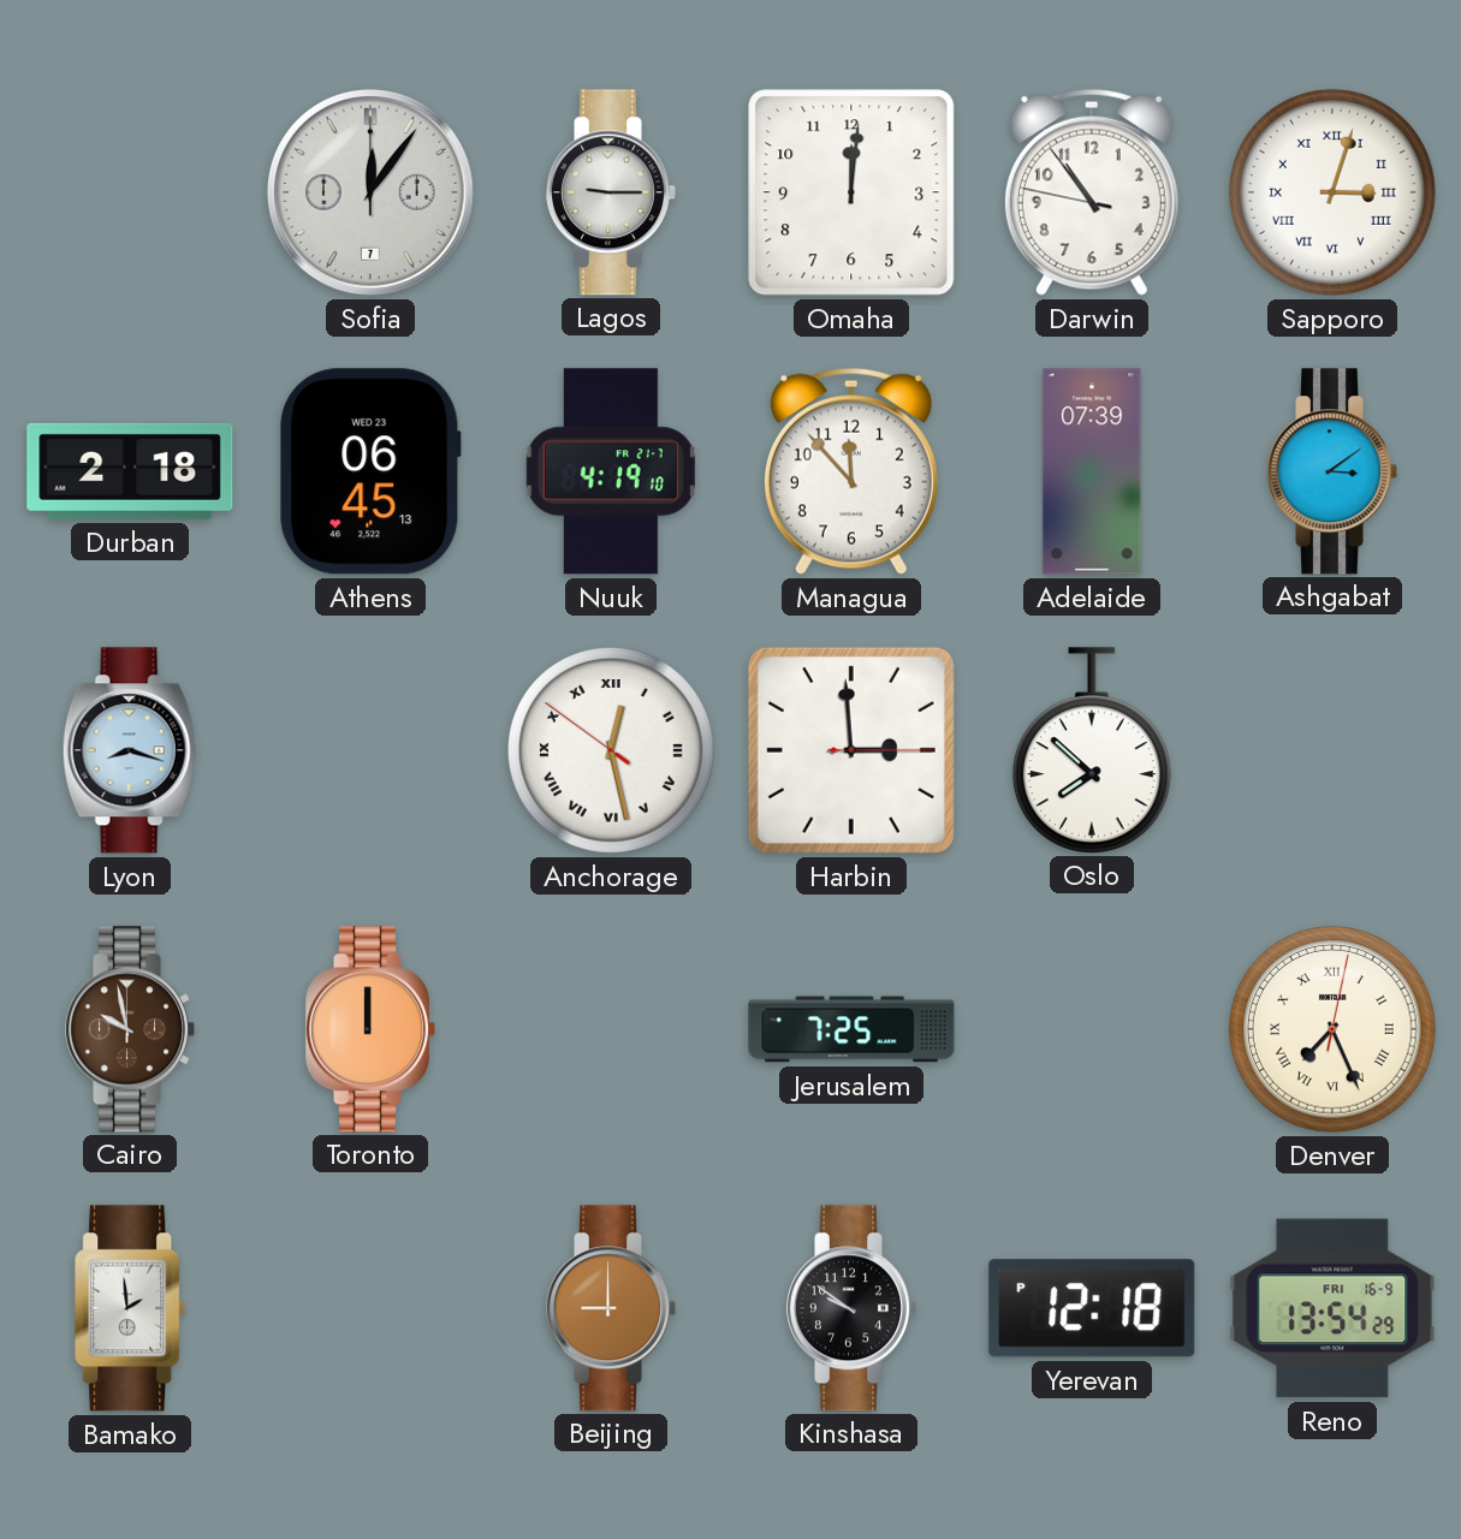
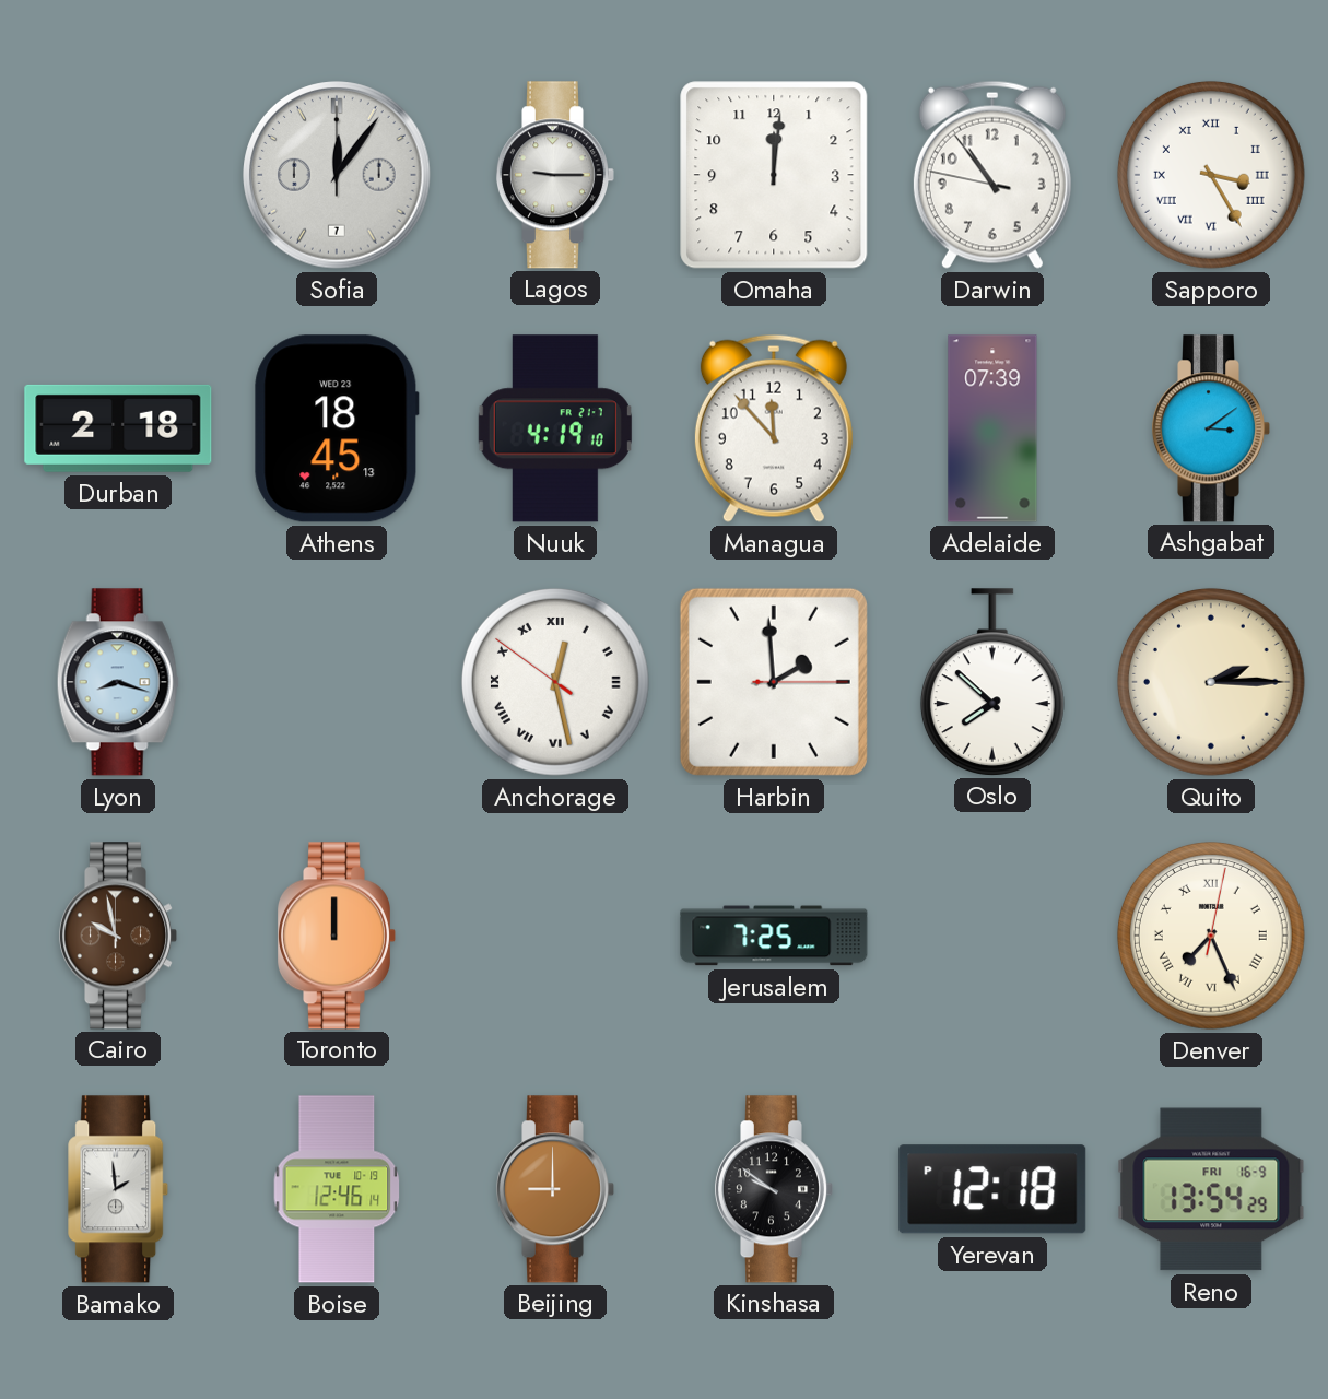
Sapporo: 3:03 -> 3:25
Athens: 06:45 -> 18:45
Harbin: 2:59 -> 1:59
Quito: none -> 2:15
Boise: none -> 12:46
